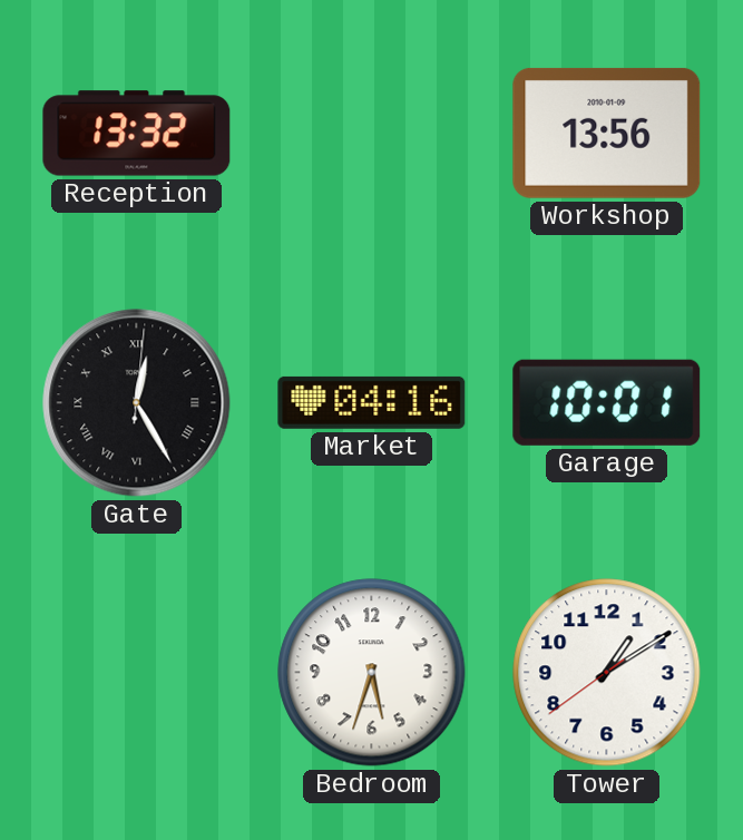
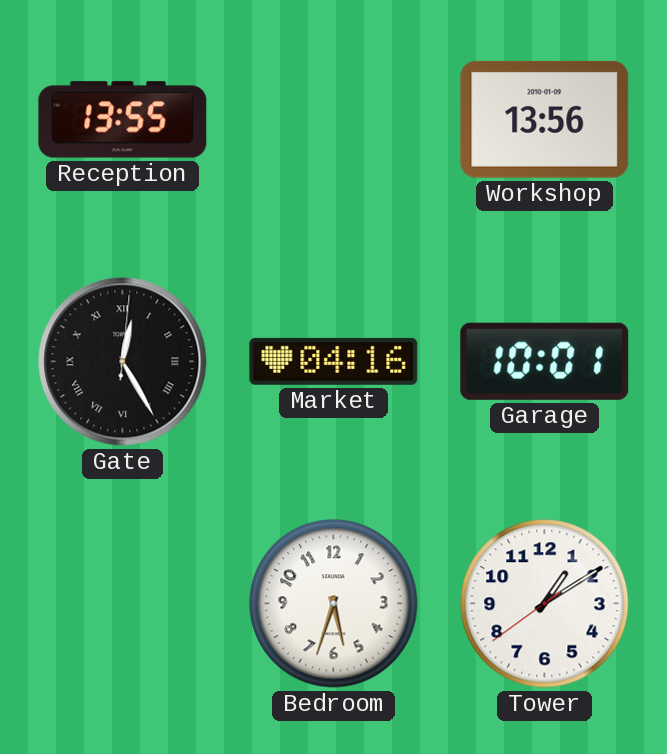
Reception: 13:32 -> 13:55
